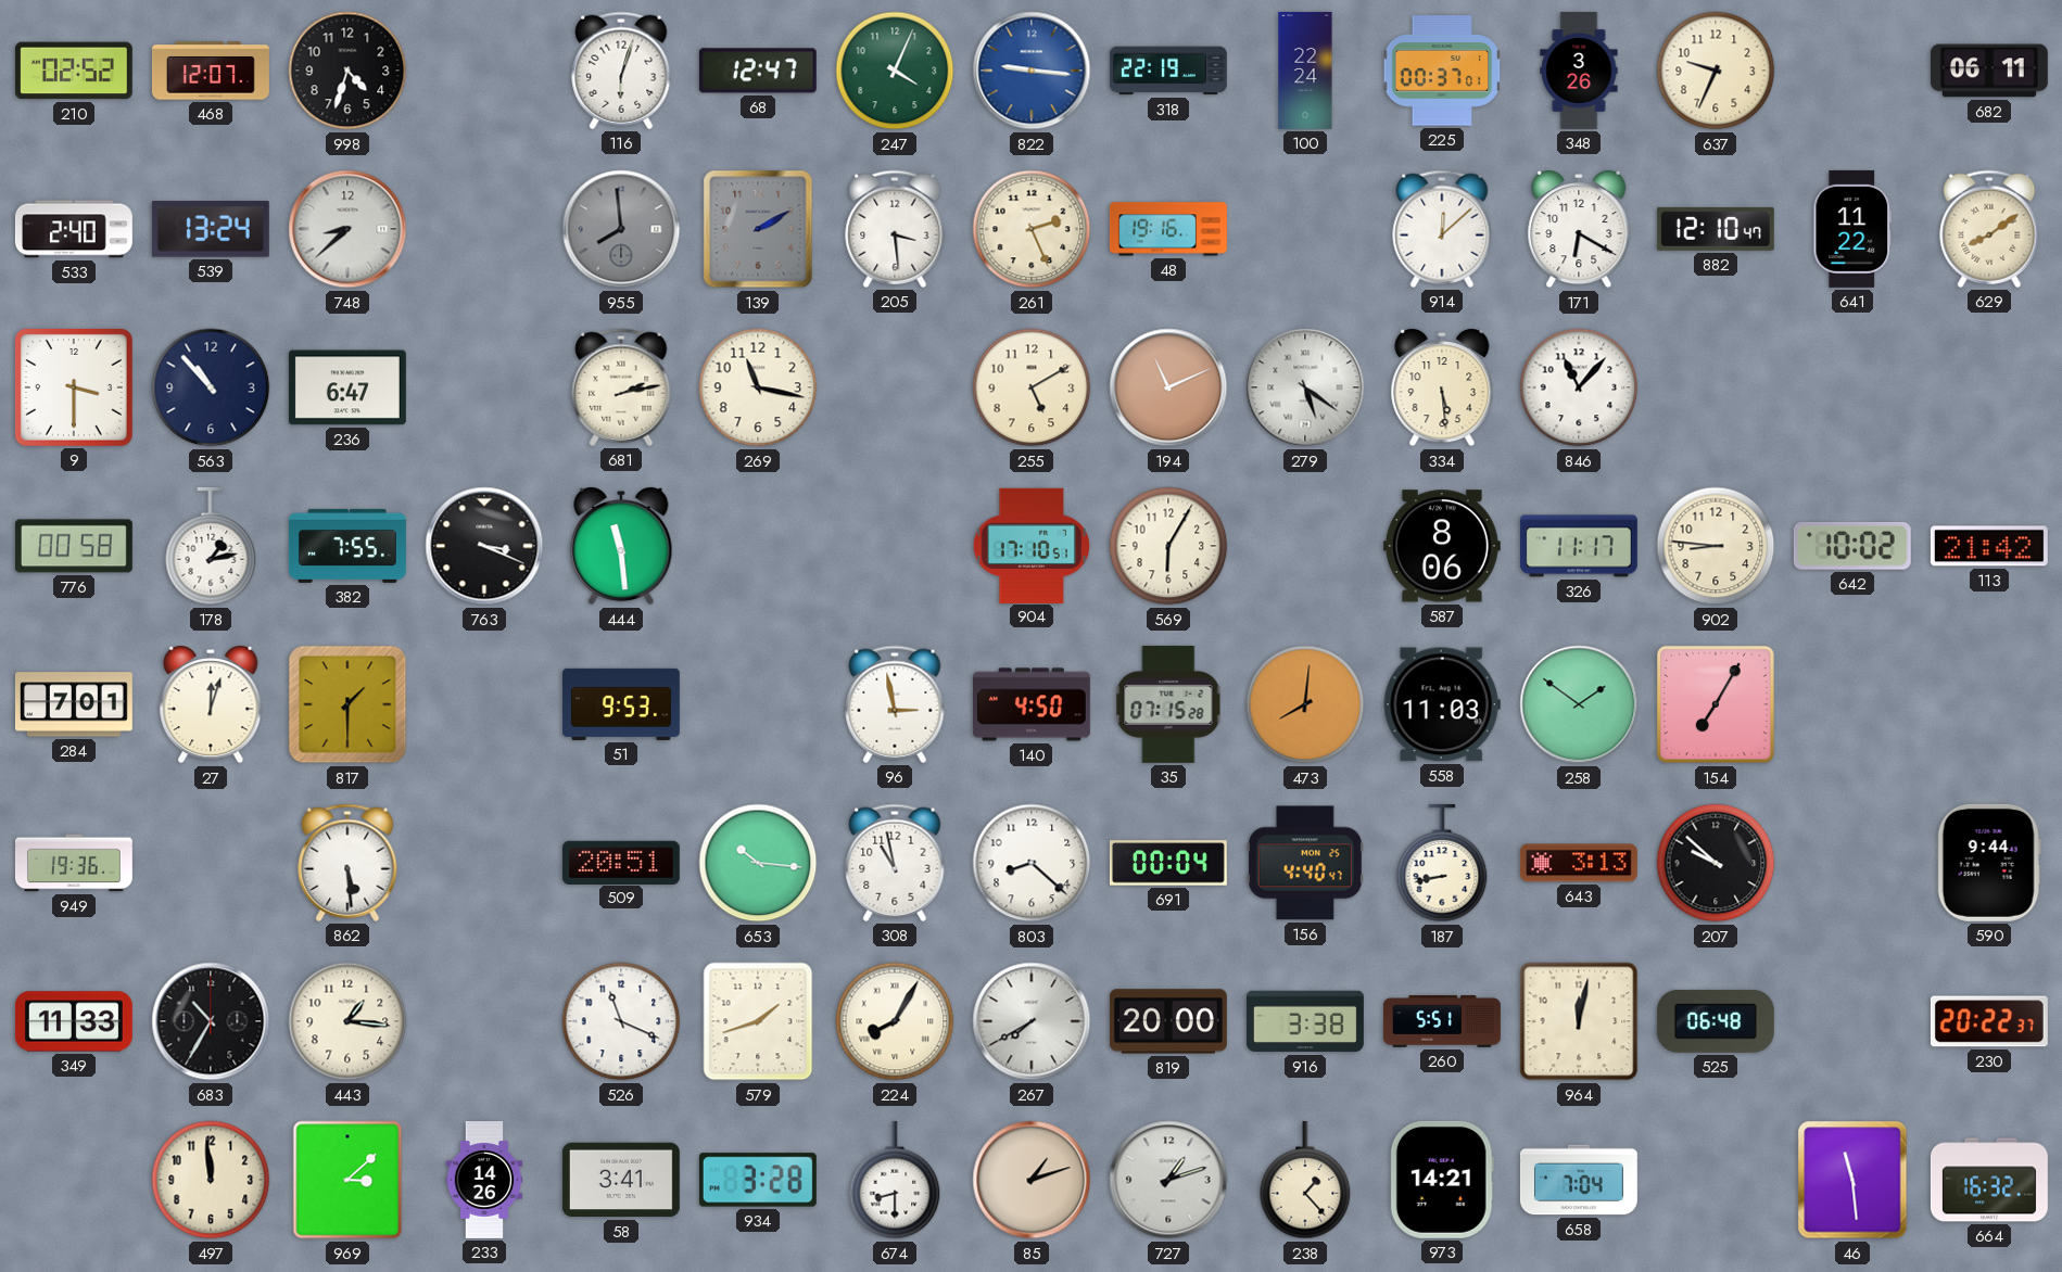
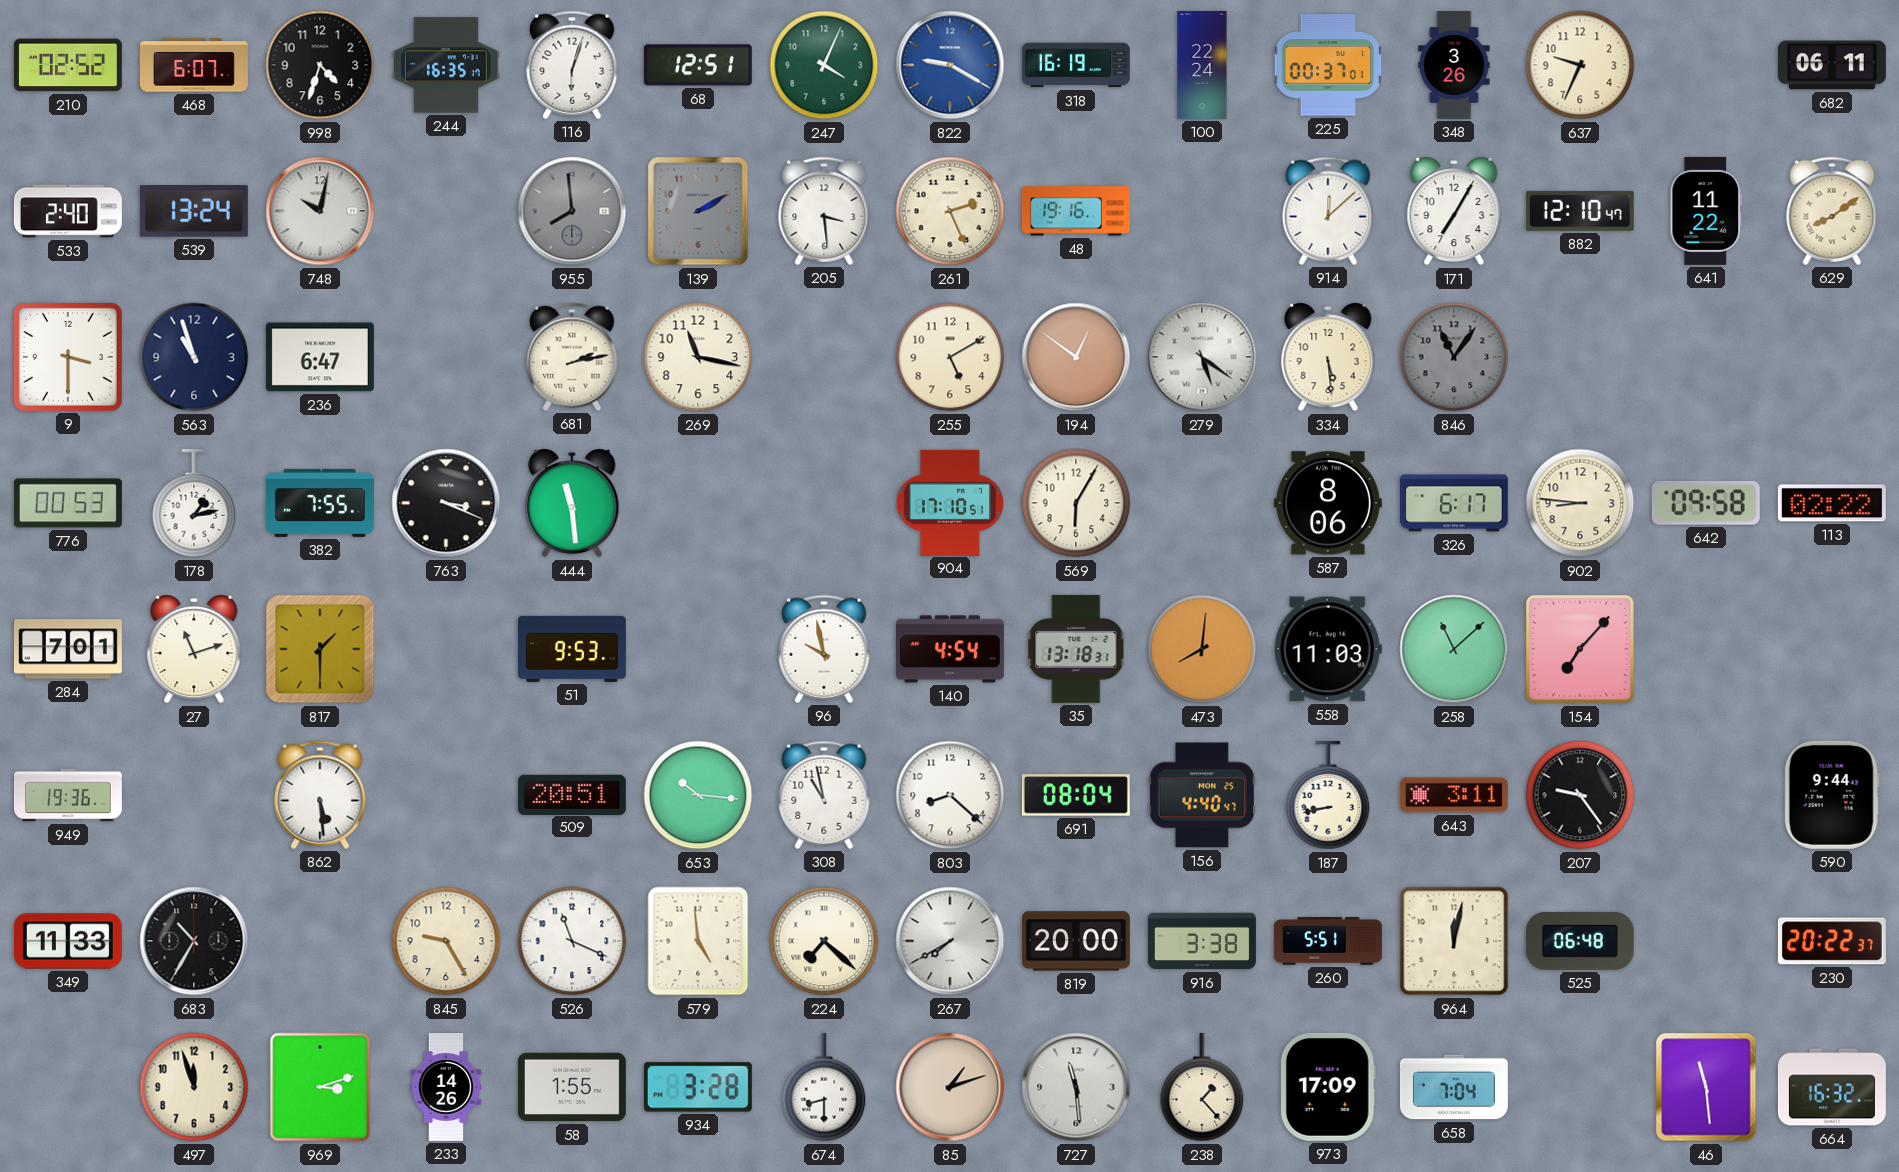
468: 12:07 -> 6:07
244: none -> 16:35
68: 12:47 -> 12:51
822: 9:16 -> 9:20
318: 22:19 -> 16:19
748: 8:38 -> 10:02
171: 6:20 -> 7:05
563: 10:53 -> 10:57
194: 11:11 -> 12:51
846: 11:07 -> 11:06
846 dial: white -> grey
776: 00:58 -> 00:53
326: 11:17 -> 6:17
642: 10:02 -> 09:58
113: 21:42 -> 02:22
27: 12:03 -> 11:12
96: 2:58 -> 9:58
140: 4:50 -> 4:54
35: 07:15 -> 13:18
258: 1:51 -> 11:08
154: 7:05 -> 7:07
691: 00:04 -> 08:04
643: 3:13 -> 3:11
207: 9:52 -> 9:24
443: 1:16 -> none
845: none -> 9:25
579: 1:42 -> 4:59
224: 8:05 -> 7:22
497: 11:59 -> 11:57
969: 3:08 -> 3:12
58: 3:41 -> 1:55
727: 1:12 -> 11:29
973: 14:21 -> 17:09
